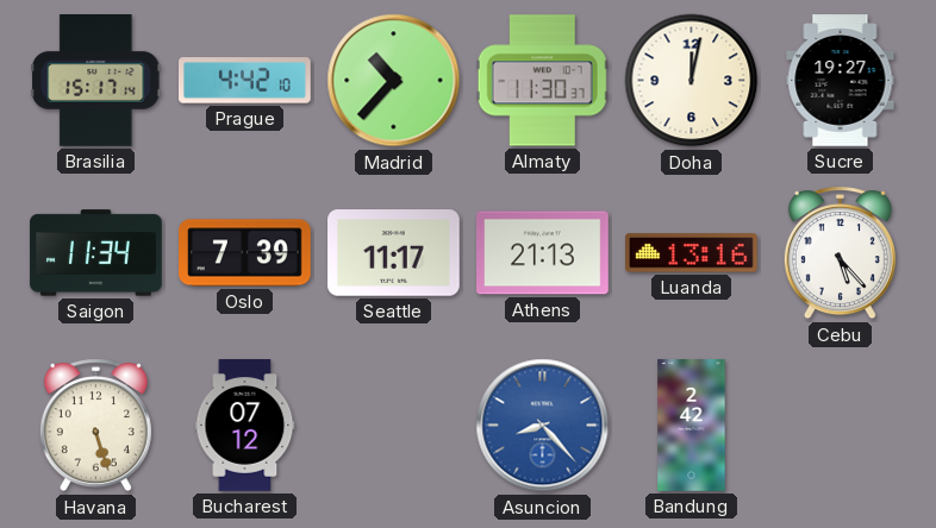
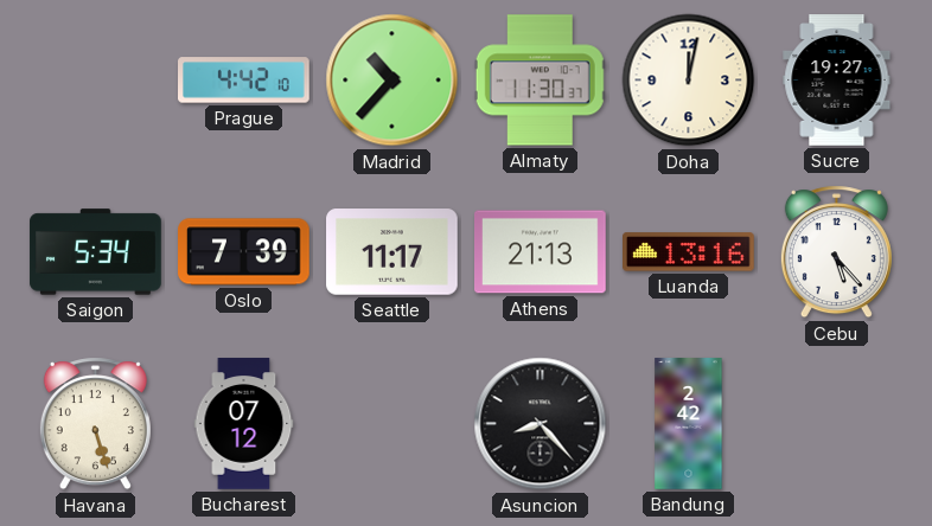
Brasilia: 15:17 -> none
Saigon: 11:34 -> 5:34
Asuncion dial: blue -> black
